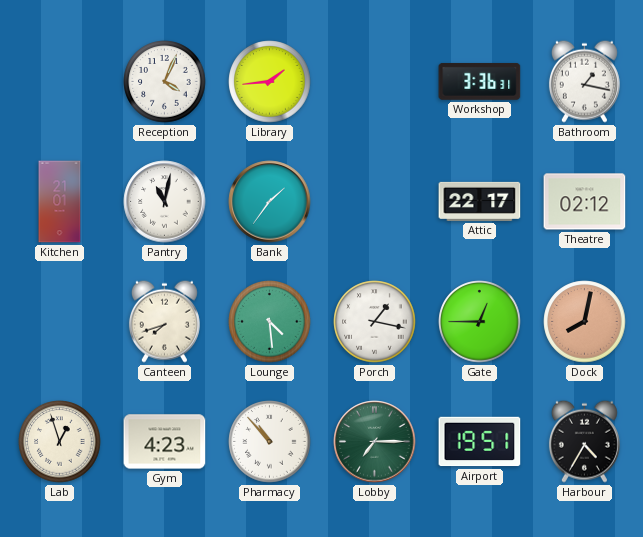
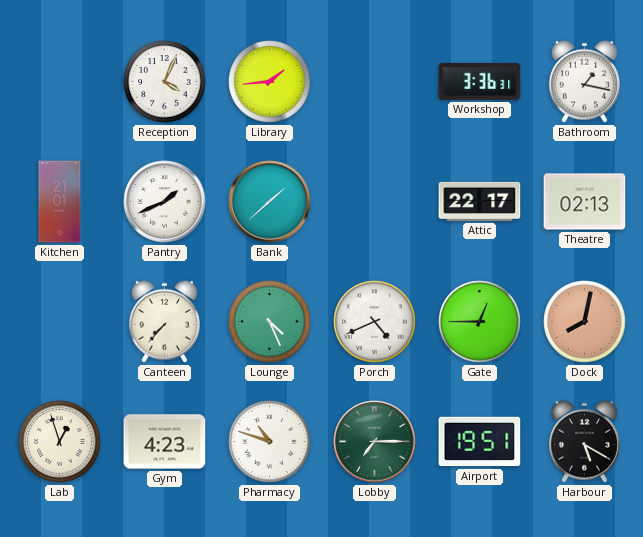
Pantry: 11:02 -> 1:41
Bank: 1:36 -> 1:38
Theatre: 02:12 -> 02:13
Canteen: 7:42 -> 7:37
Lounge: 4:29 -> 4:26
Porch: 1:17 -> 4:41
Pharmacy: 10:53 -> 10:48
Harbour: 4:35 -> 5:20
